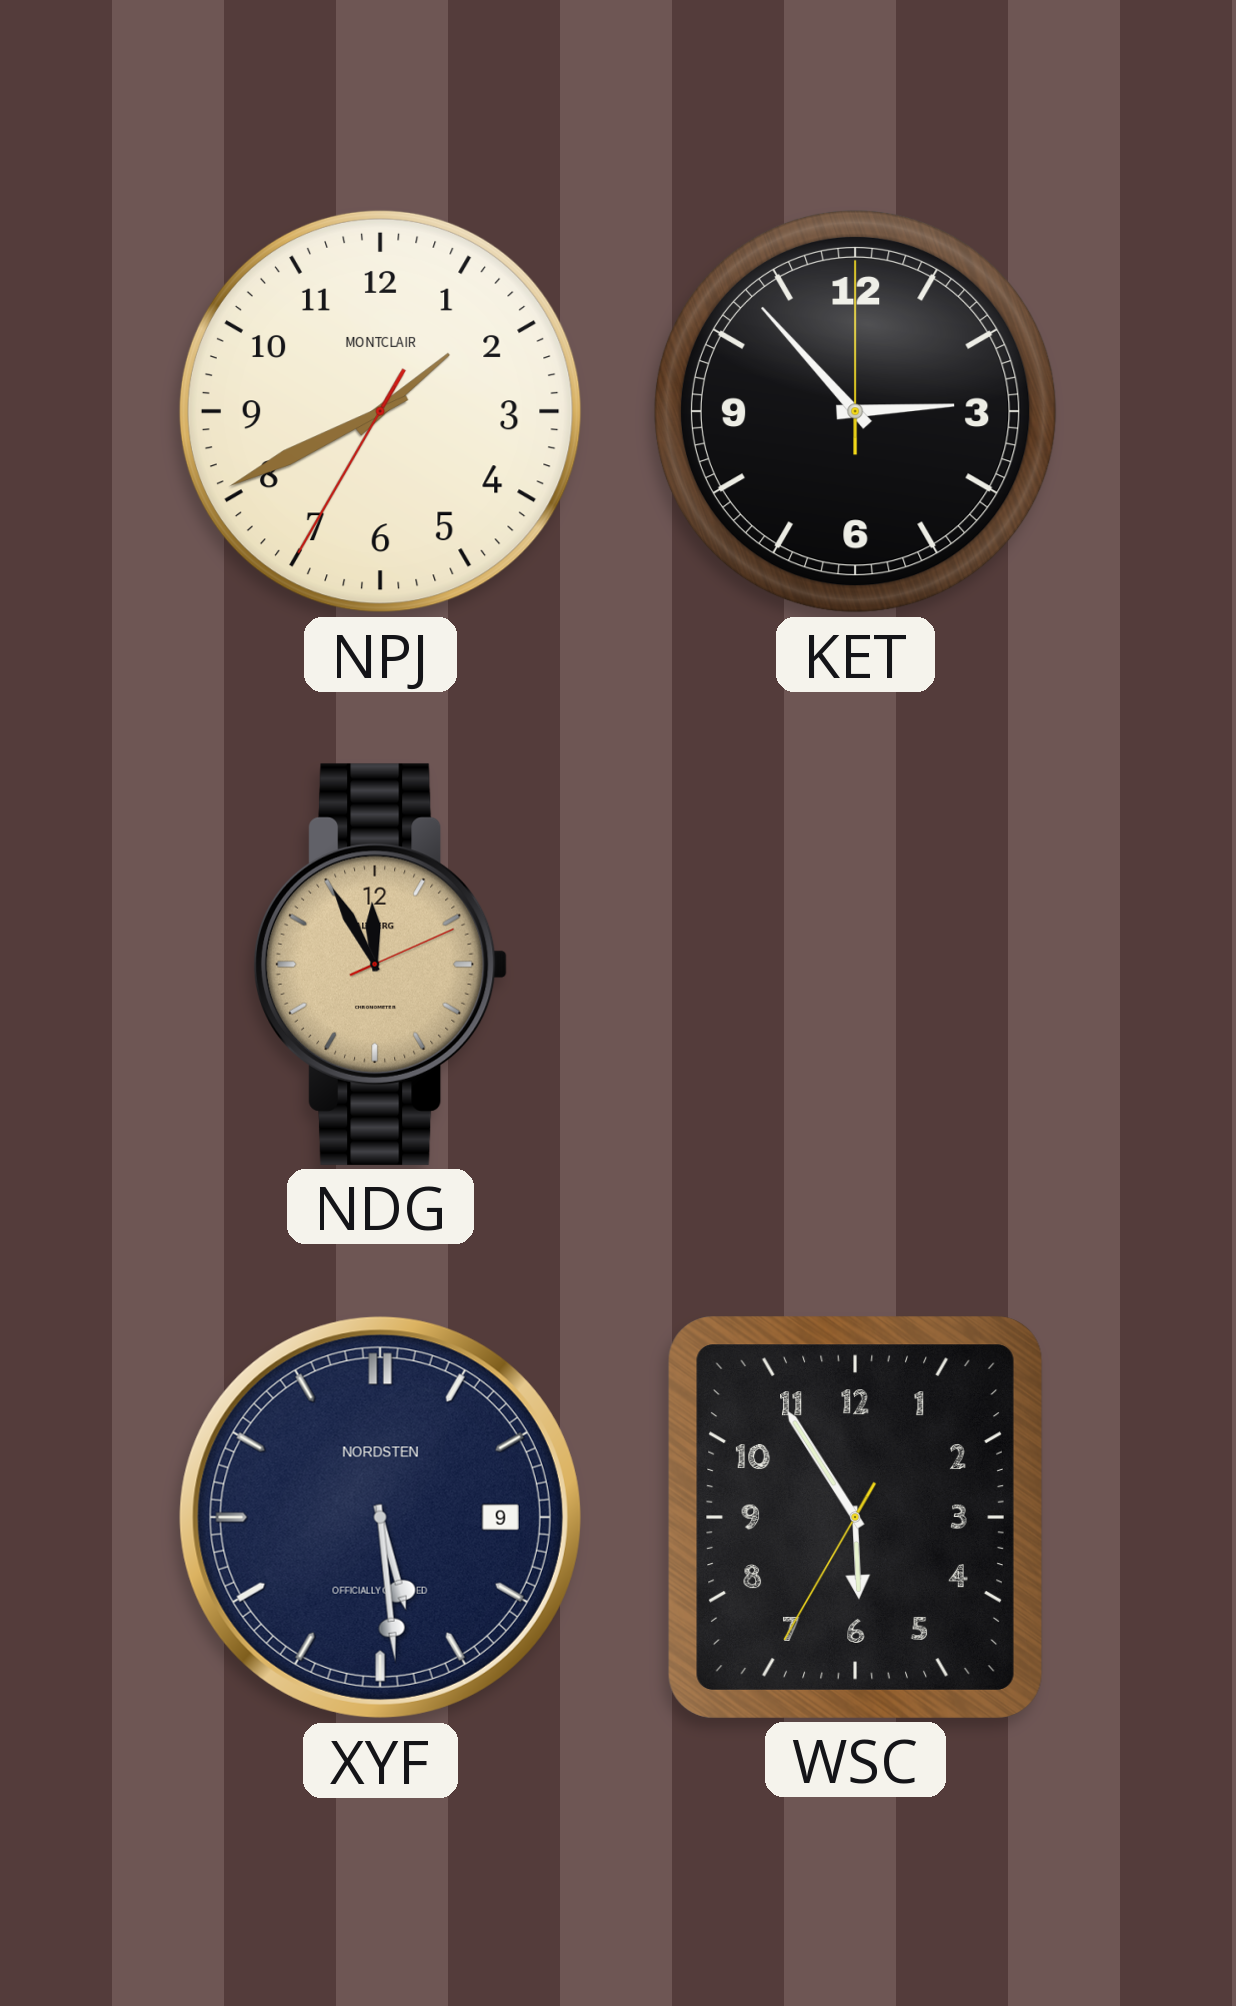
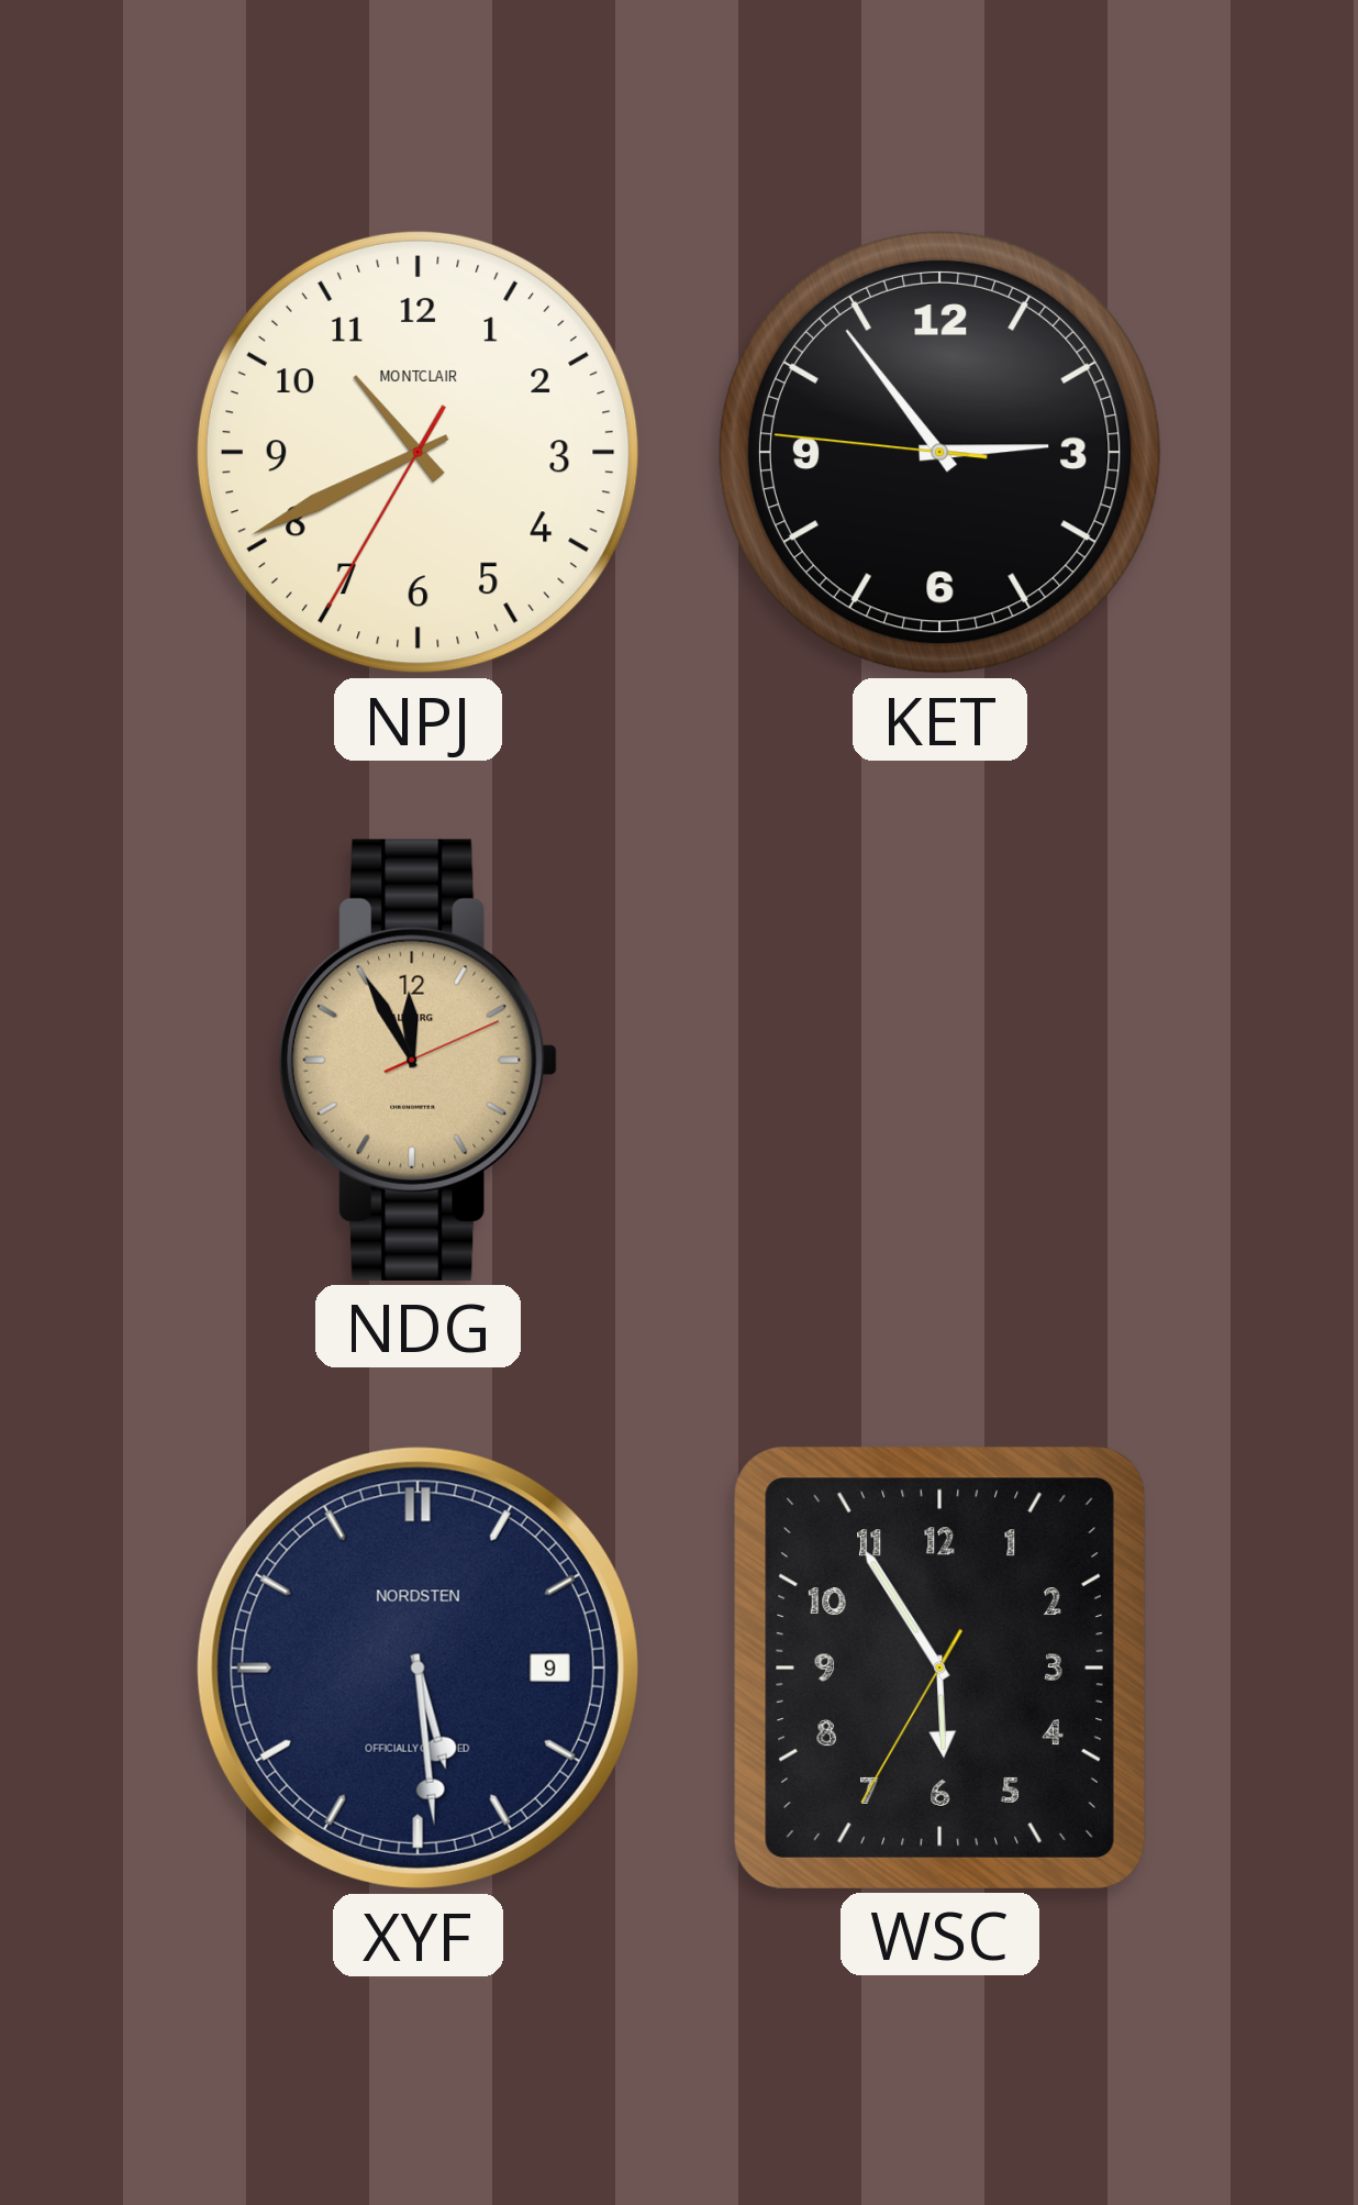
NPJ: 1:40 -> 10:40
KET: 2:53:00 -> 2:53:46
